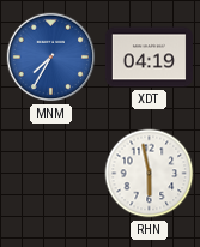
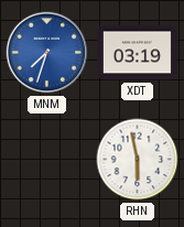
MNM: 7:35 -> 7:33
XDT: 04:19 -> 03:19
